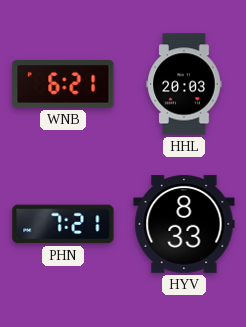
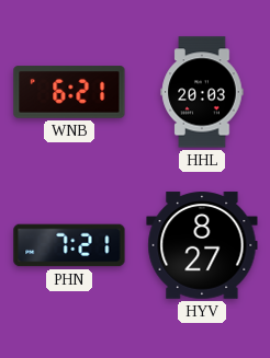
HYV: 8:33 -> 8:27
